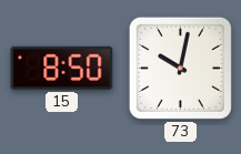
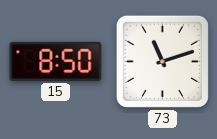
73: 10:02 -> 11:12
